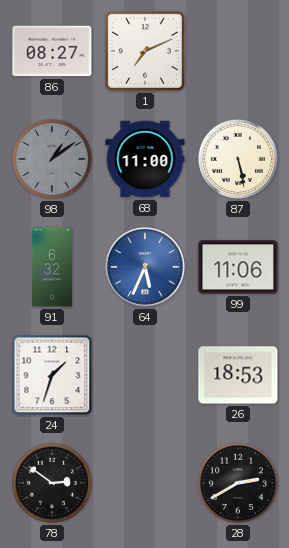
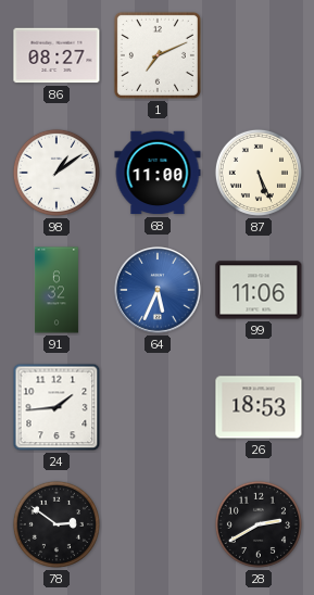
98 dial: grey -> white
87: 5:28 -> 5:26
24: 1:33 -> 1:44
